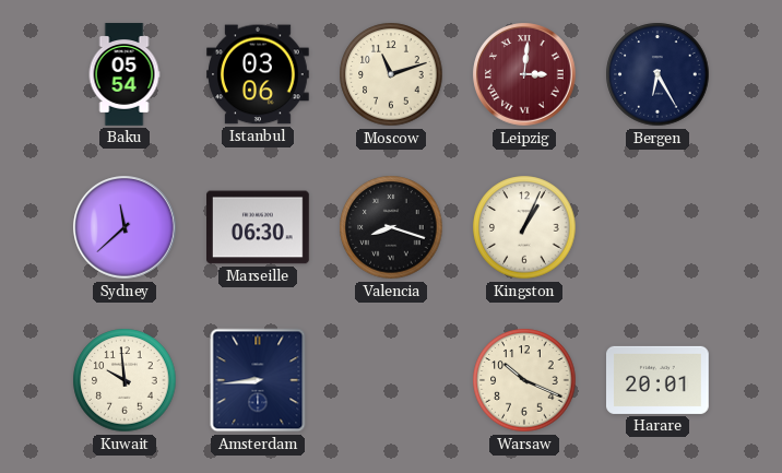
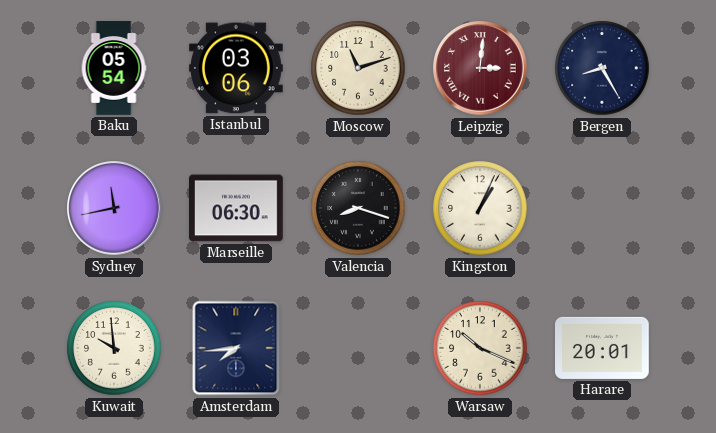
Bergen: 6:25 -> 8:25
Sydney: 11:38 -> 11:43
Amsterdam: 8:44 -> 7:44
